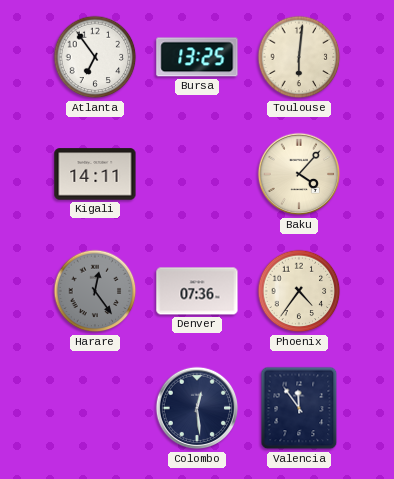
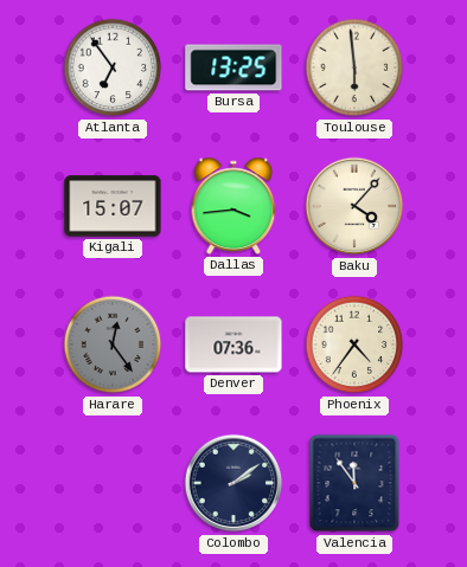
Toulouse: 6:01 -> 5:59
Kigali: 14:11 -> 15:07
Dallas: none -> 3:44
Colombo: 12:29 -> 2:09
